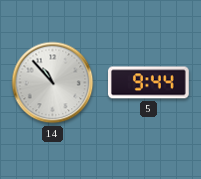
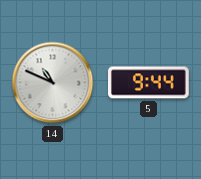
14: 10:53 -> 10:49
